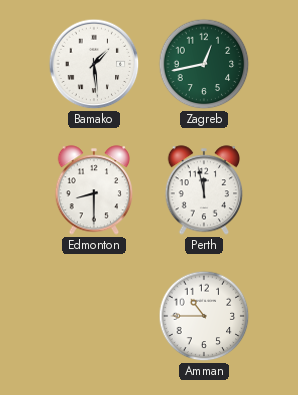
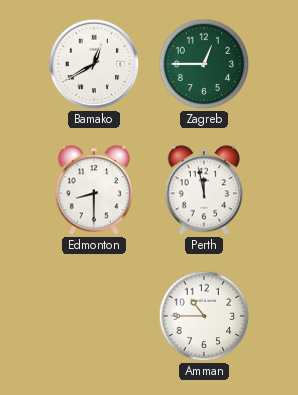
Bamako: 1:29 -> 12:40
Zagreb: 12:43 -> 12:45
